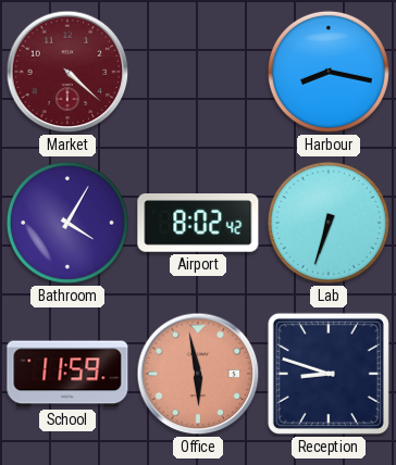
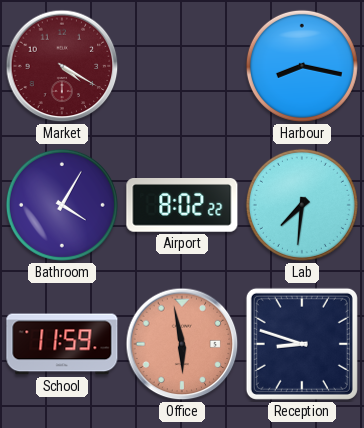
Market: 4:22 -> 4:20
Airport: 8:02:42 -> 8:02:22
Lab: 6:33 -> 7:31
